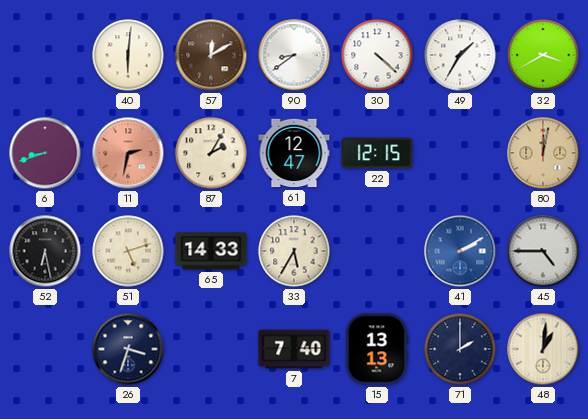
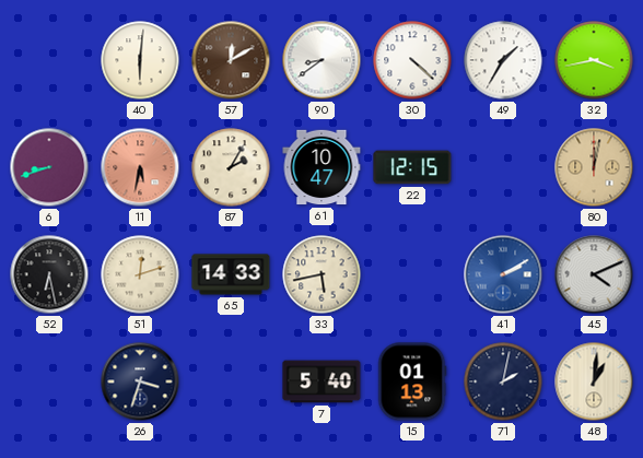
32: 3:40 -> 3:43
11: 2:32 -> 5:32
61: 12:47 -> 10:47
51: 5:12 -> 12:12
33: 5:35 -> 5:43
45: 4:45 -> 4:11
7: 7:40 -> 5:40
15: 13:13 -> 01:13
71: 2:00 -> 2:02
